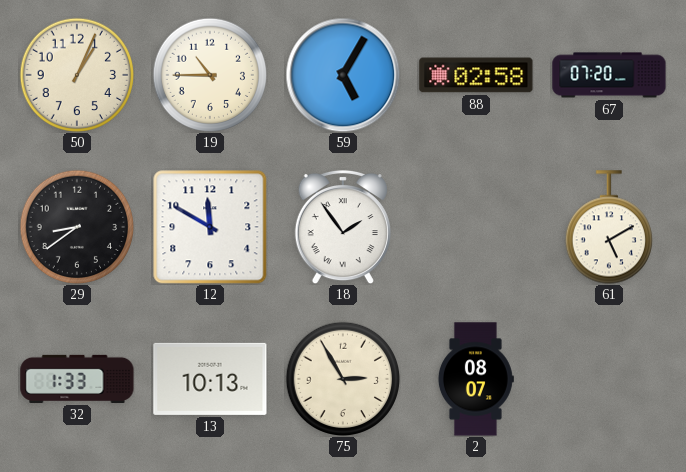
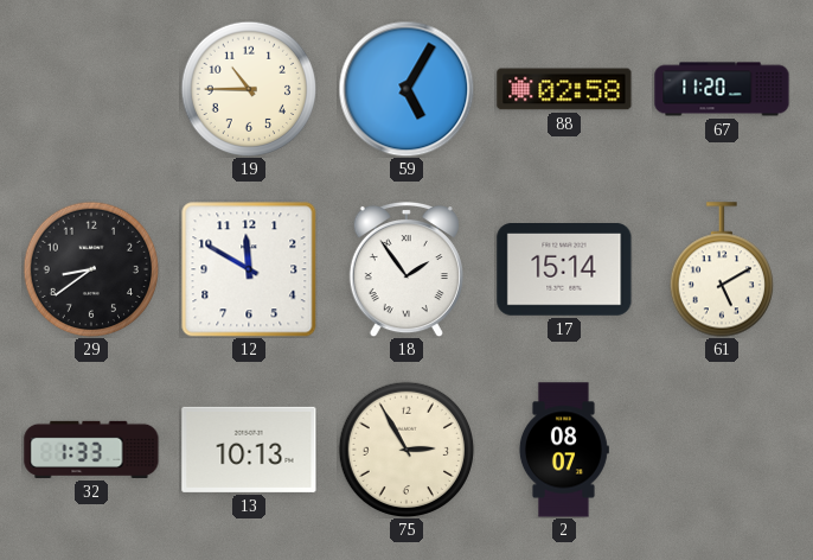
50: 1:04 -> none
67: 07:20 -> 11:20
17: none -> 15:14
